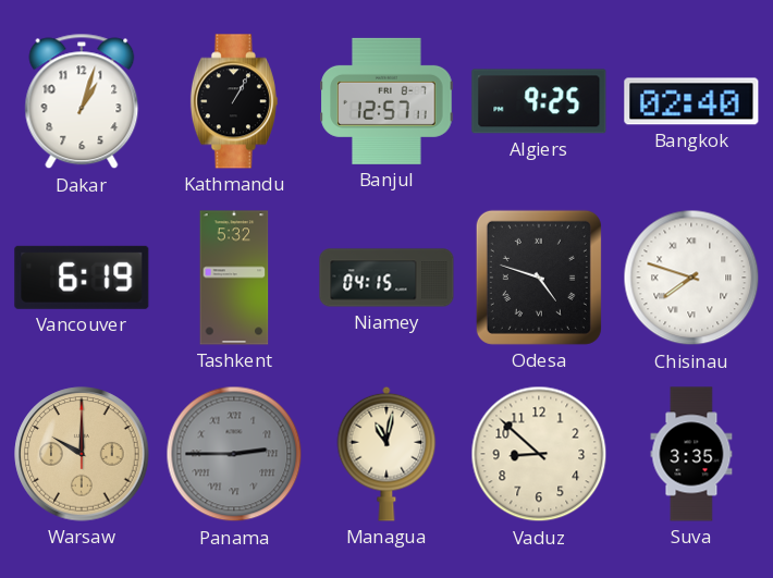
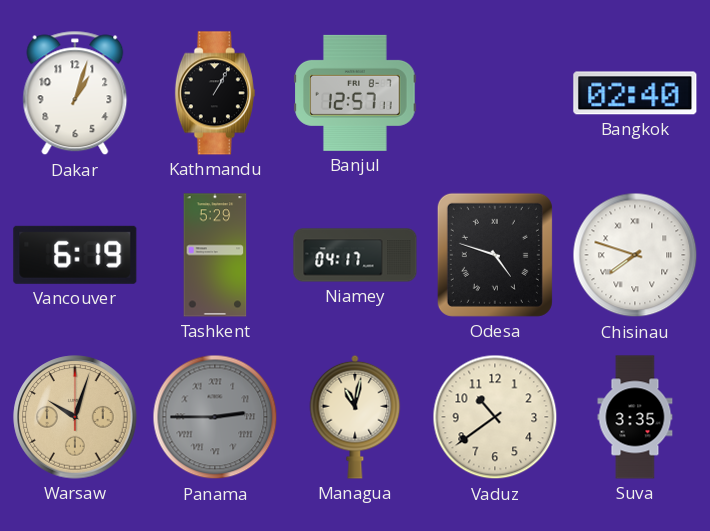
Algiers: 9:25 -> none
Tashkent: 5:32 -> 5:29
Niamey: 04:15 -> 04:17
Warsaw: 10:00 -> 10:03
Vaduz: 8:52 -> 10:39
